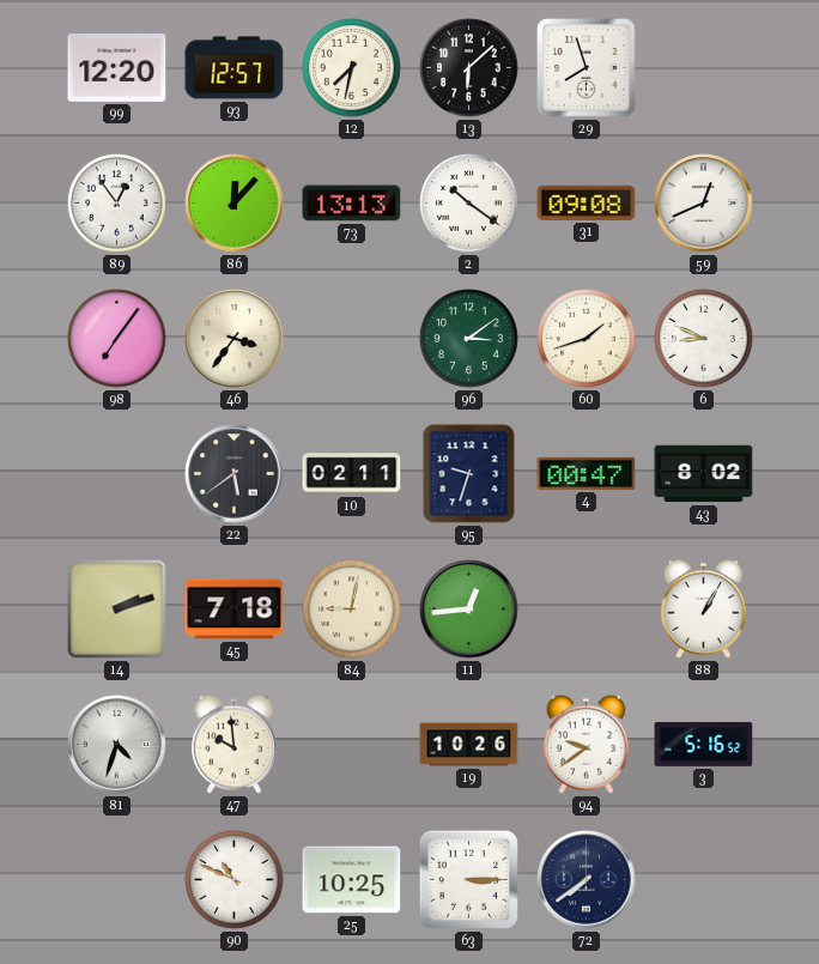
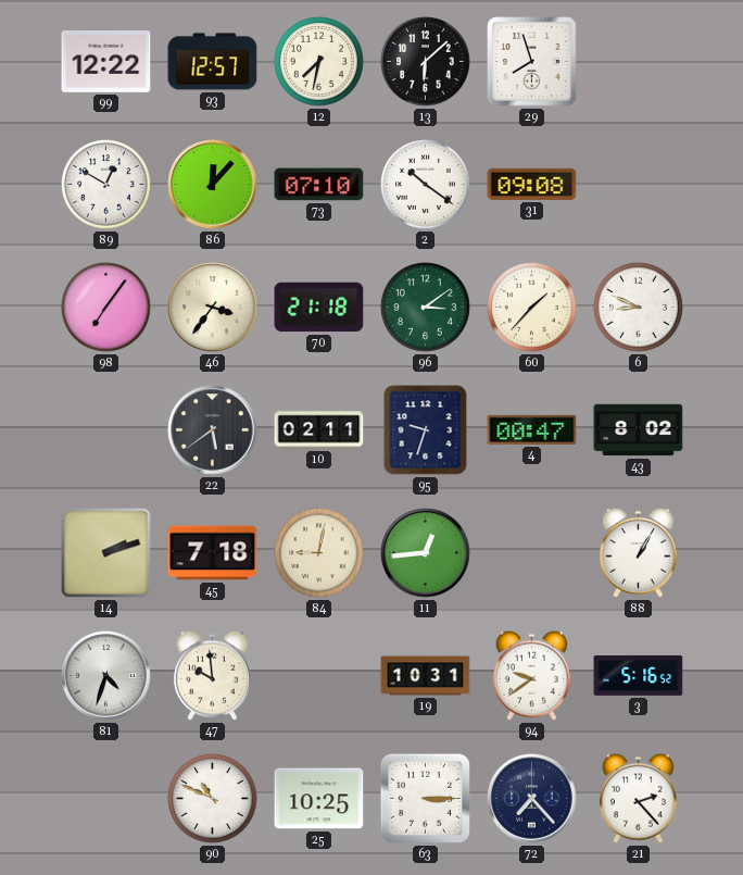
99: 12:20 -> 12:22
89: 12:54 -> 12:50
73: 13:13 -> 07:10
59: 12:41 -> none
70: none -> 21:18
60: 1:42 -> 1:37
19: 10:26 -> 10:31
72: 7:39 -> 7:23
21: none -> 2:23
